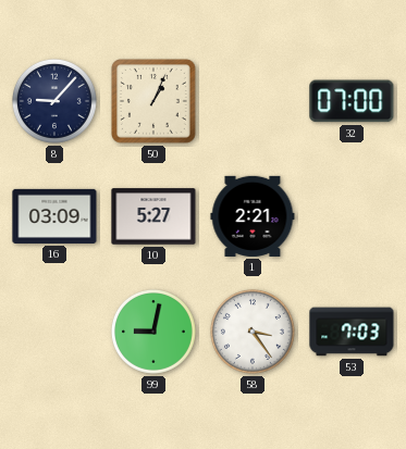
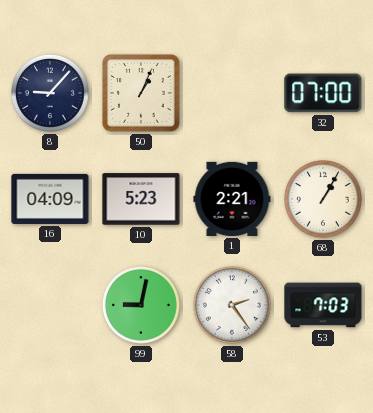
16: 03:09 -> 04:09
10: 5:27 -> 5:23
68: none -> 1:05
58: 3:24 -> 2:24
